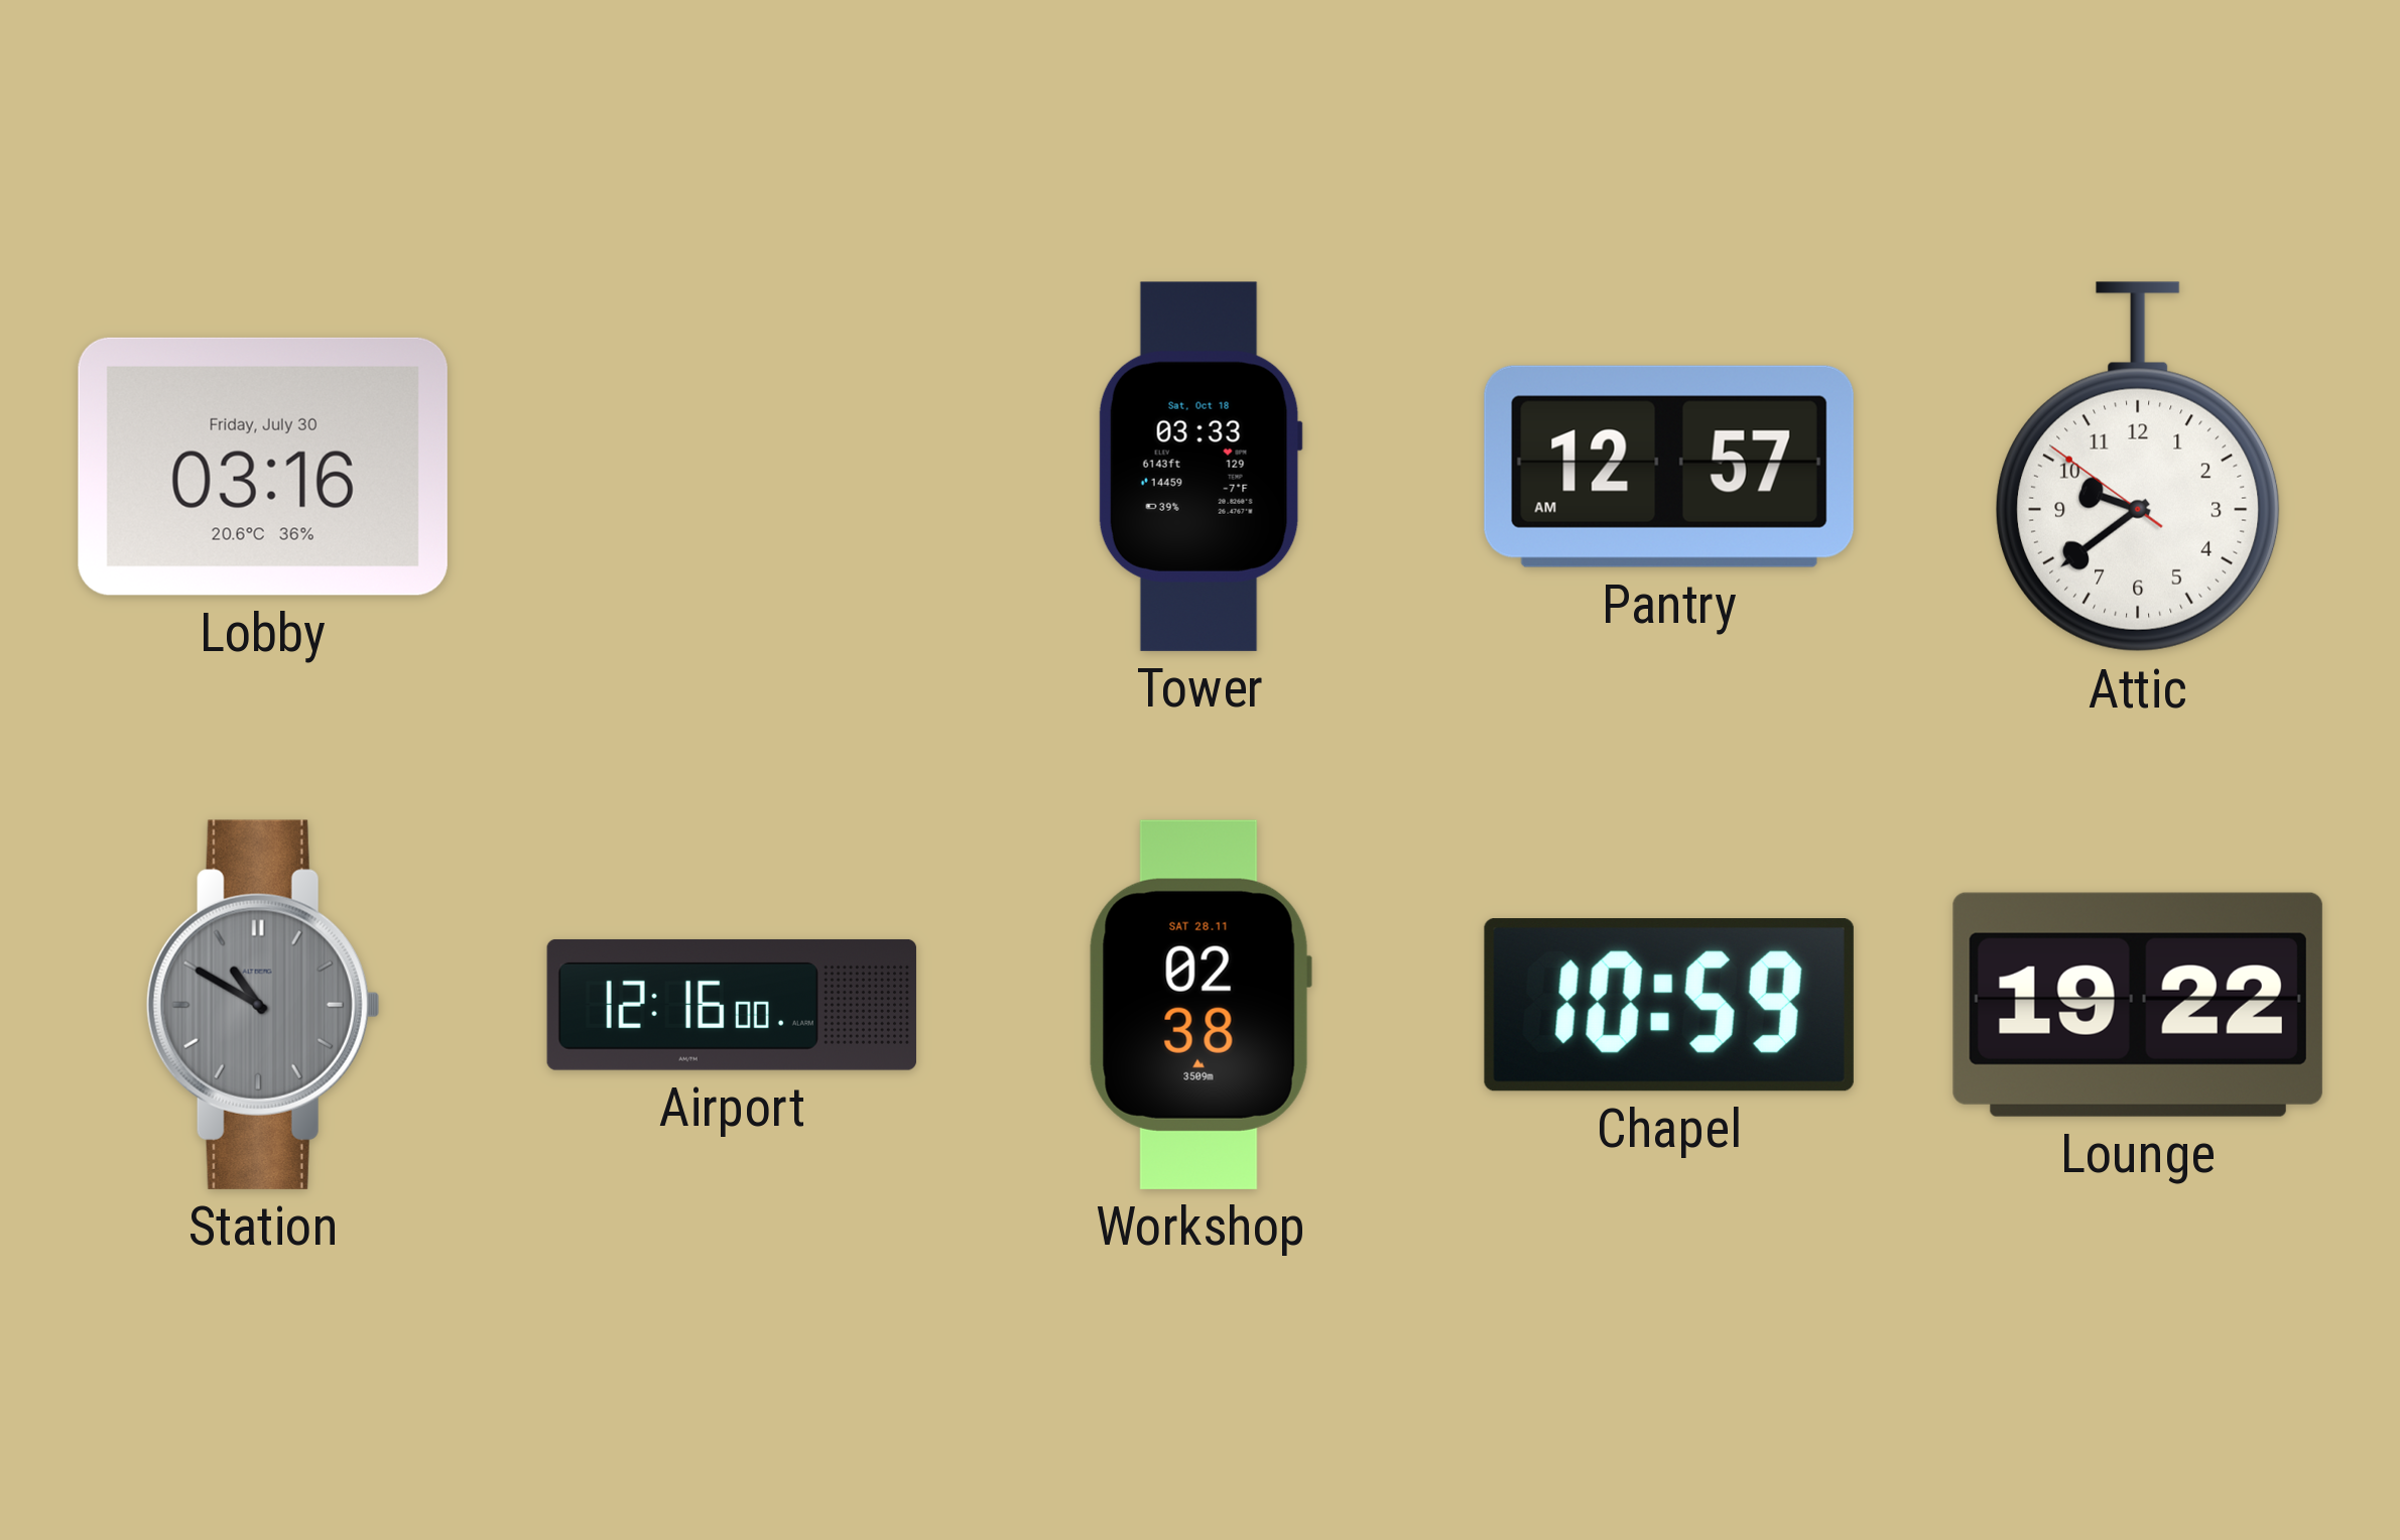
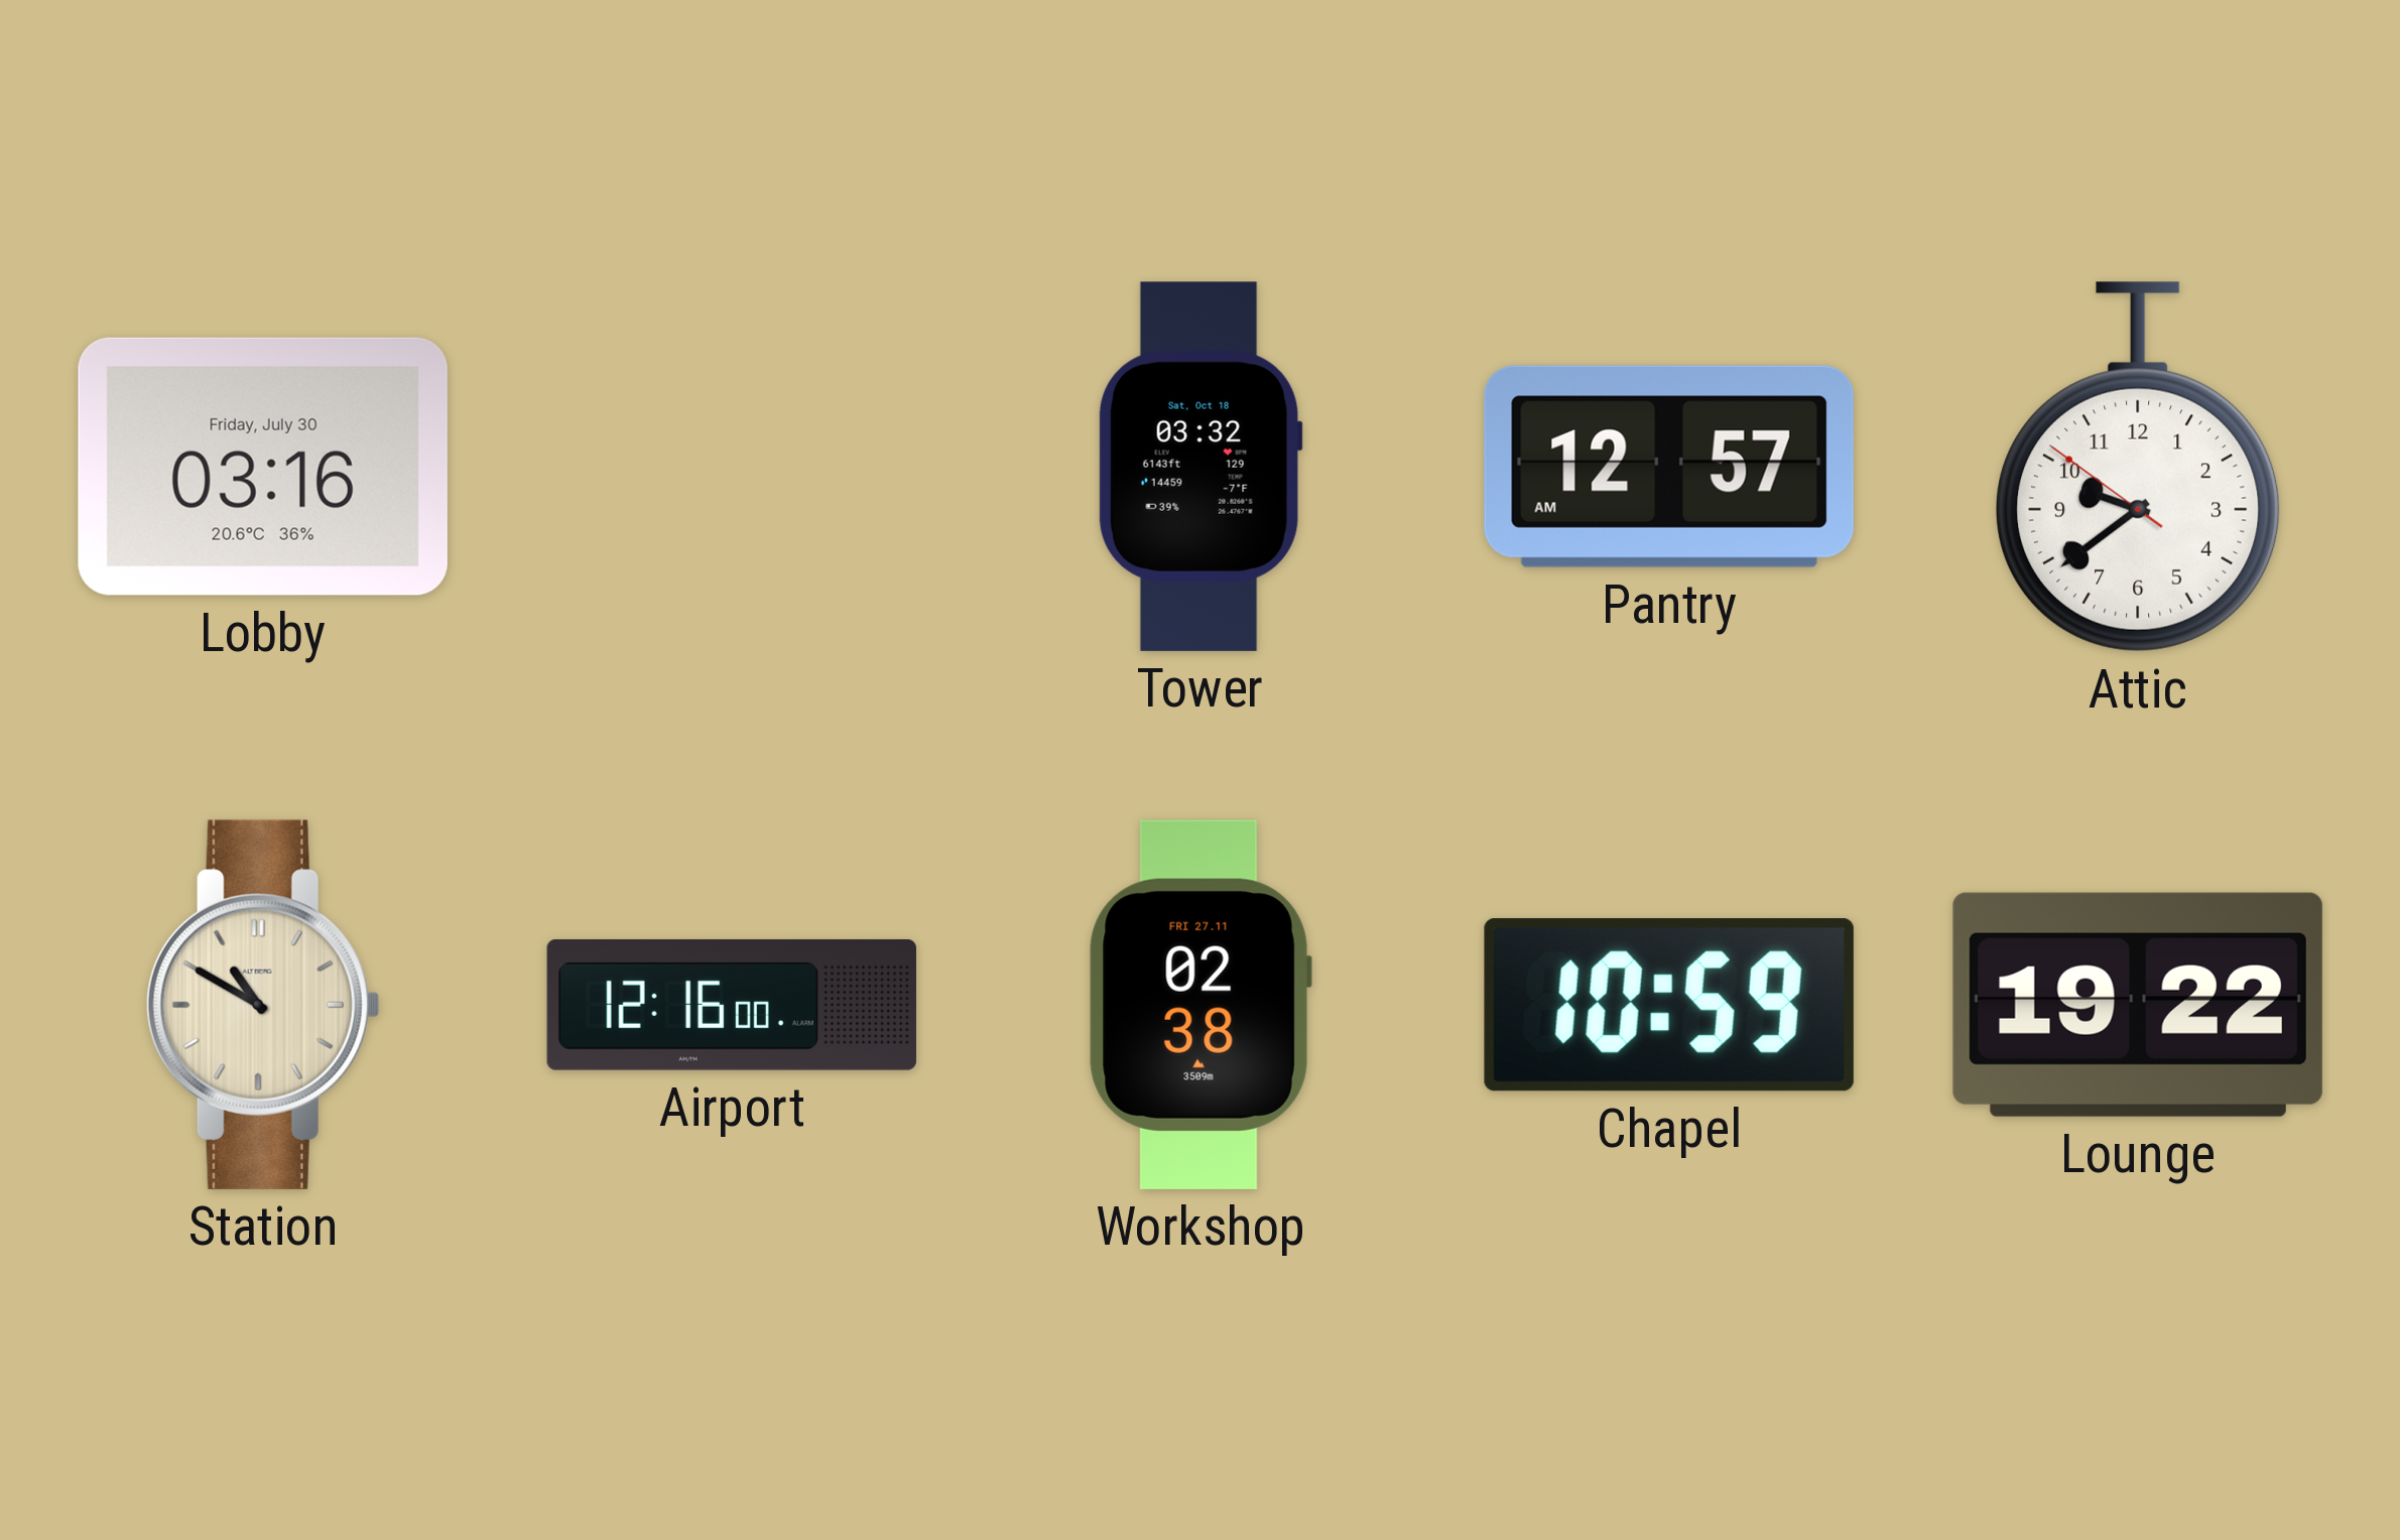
Tower: 03:33 -> 03:32
Station dial: grey -> cream
Workshop date: SAT 28.11 -> FRI 27.11
